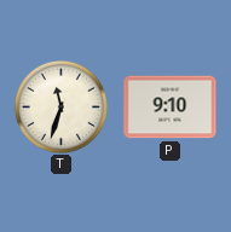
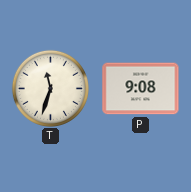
P: 9:10 -> 9:08
